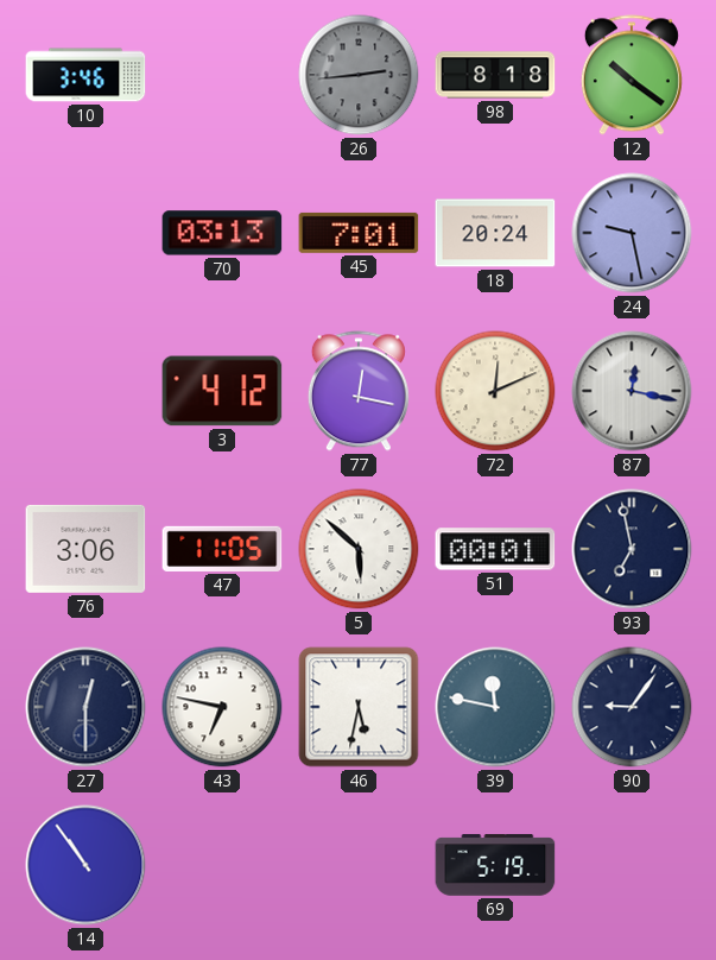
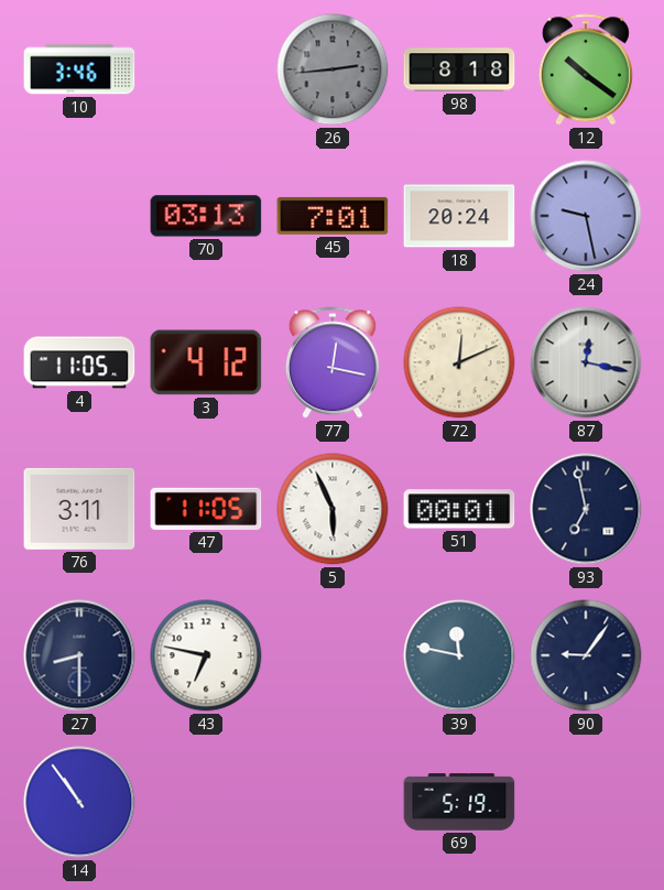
4: none -> 11:05
76: 3:06 -> 3:11
5: 5:52 -> 5:56
27: 12:30 -> 8:30
46: 5:32 -> none
